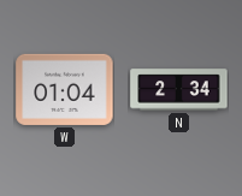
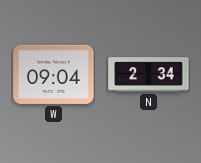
W: 01:04 -> 09:04
